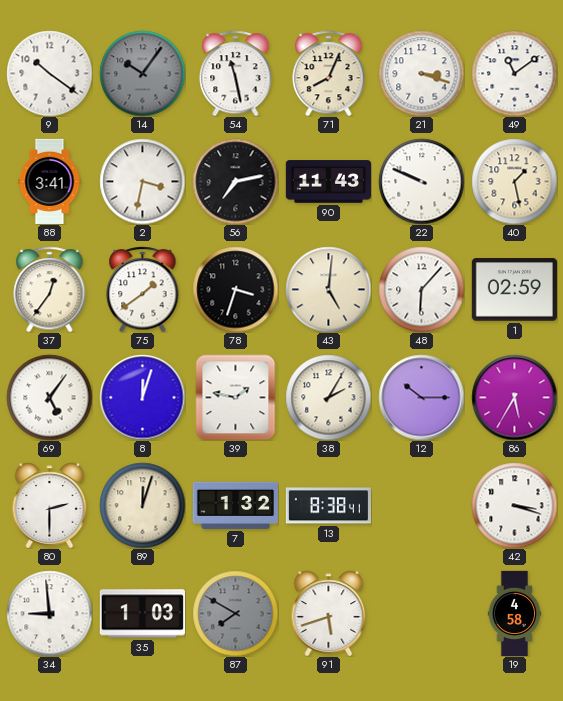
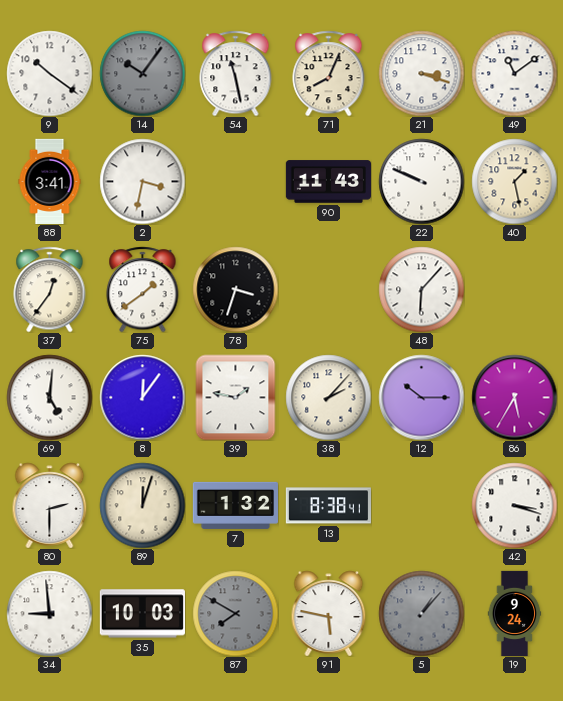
56: 7:13 -> none
43: 5:01 -> none
1: 02:59 -> none
69: 5:06 -> 5:01
8: 12:03 -> 12:06
38: 2:05 -> 2:07
35: 1:03 -> 10:03
91: 5:42 -> 5:47
5: none -> 1:07
19: 4:58 -> 9:24
